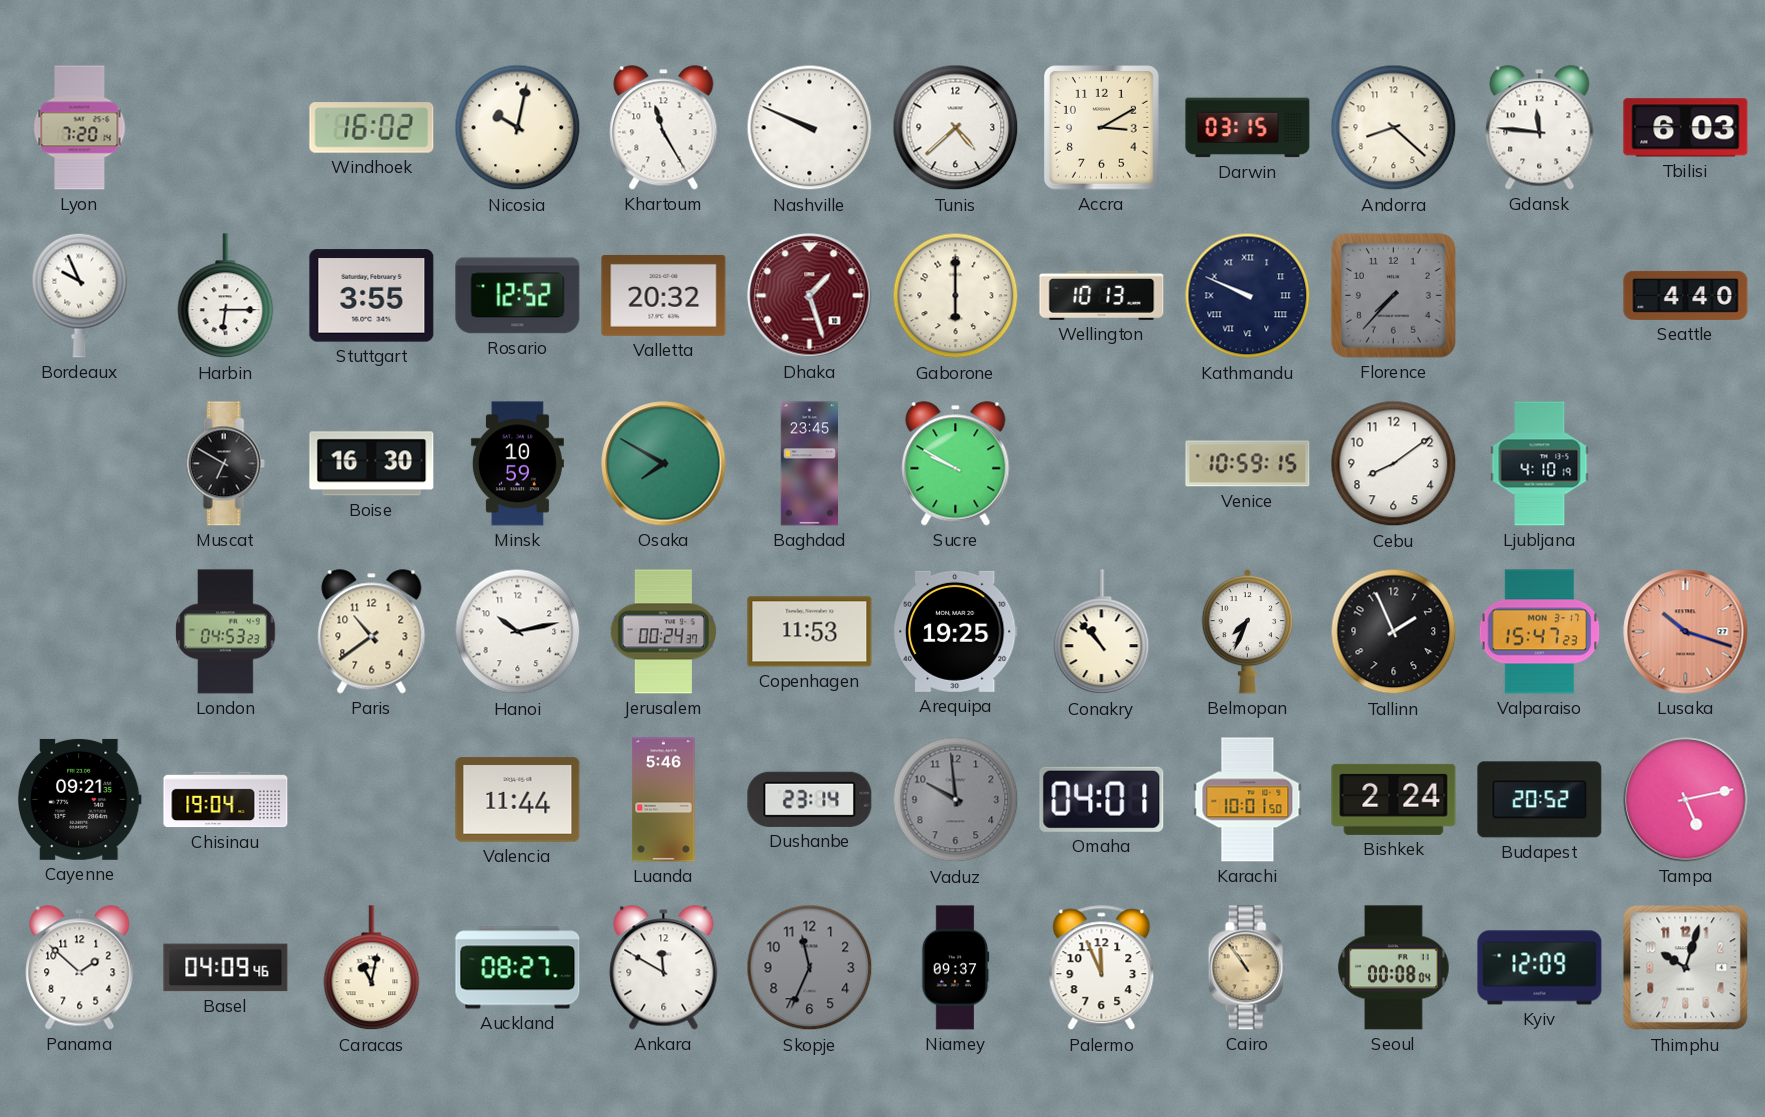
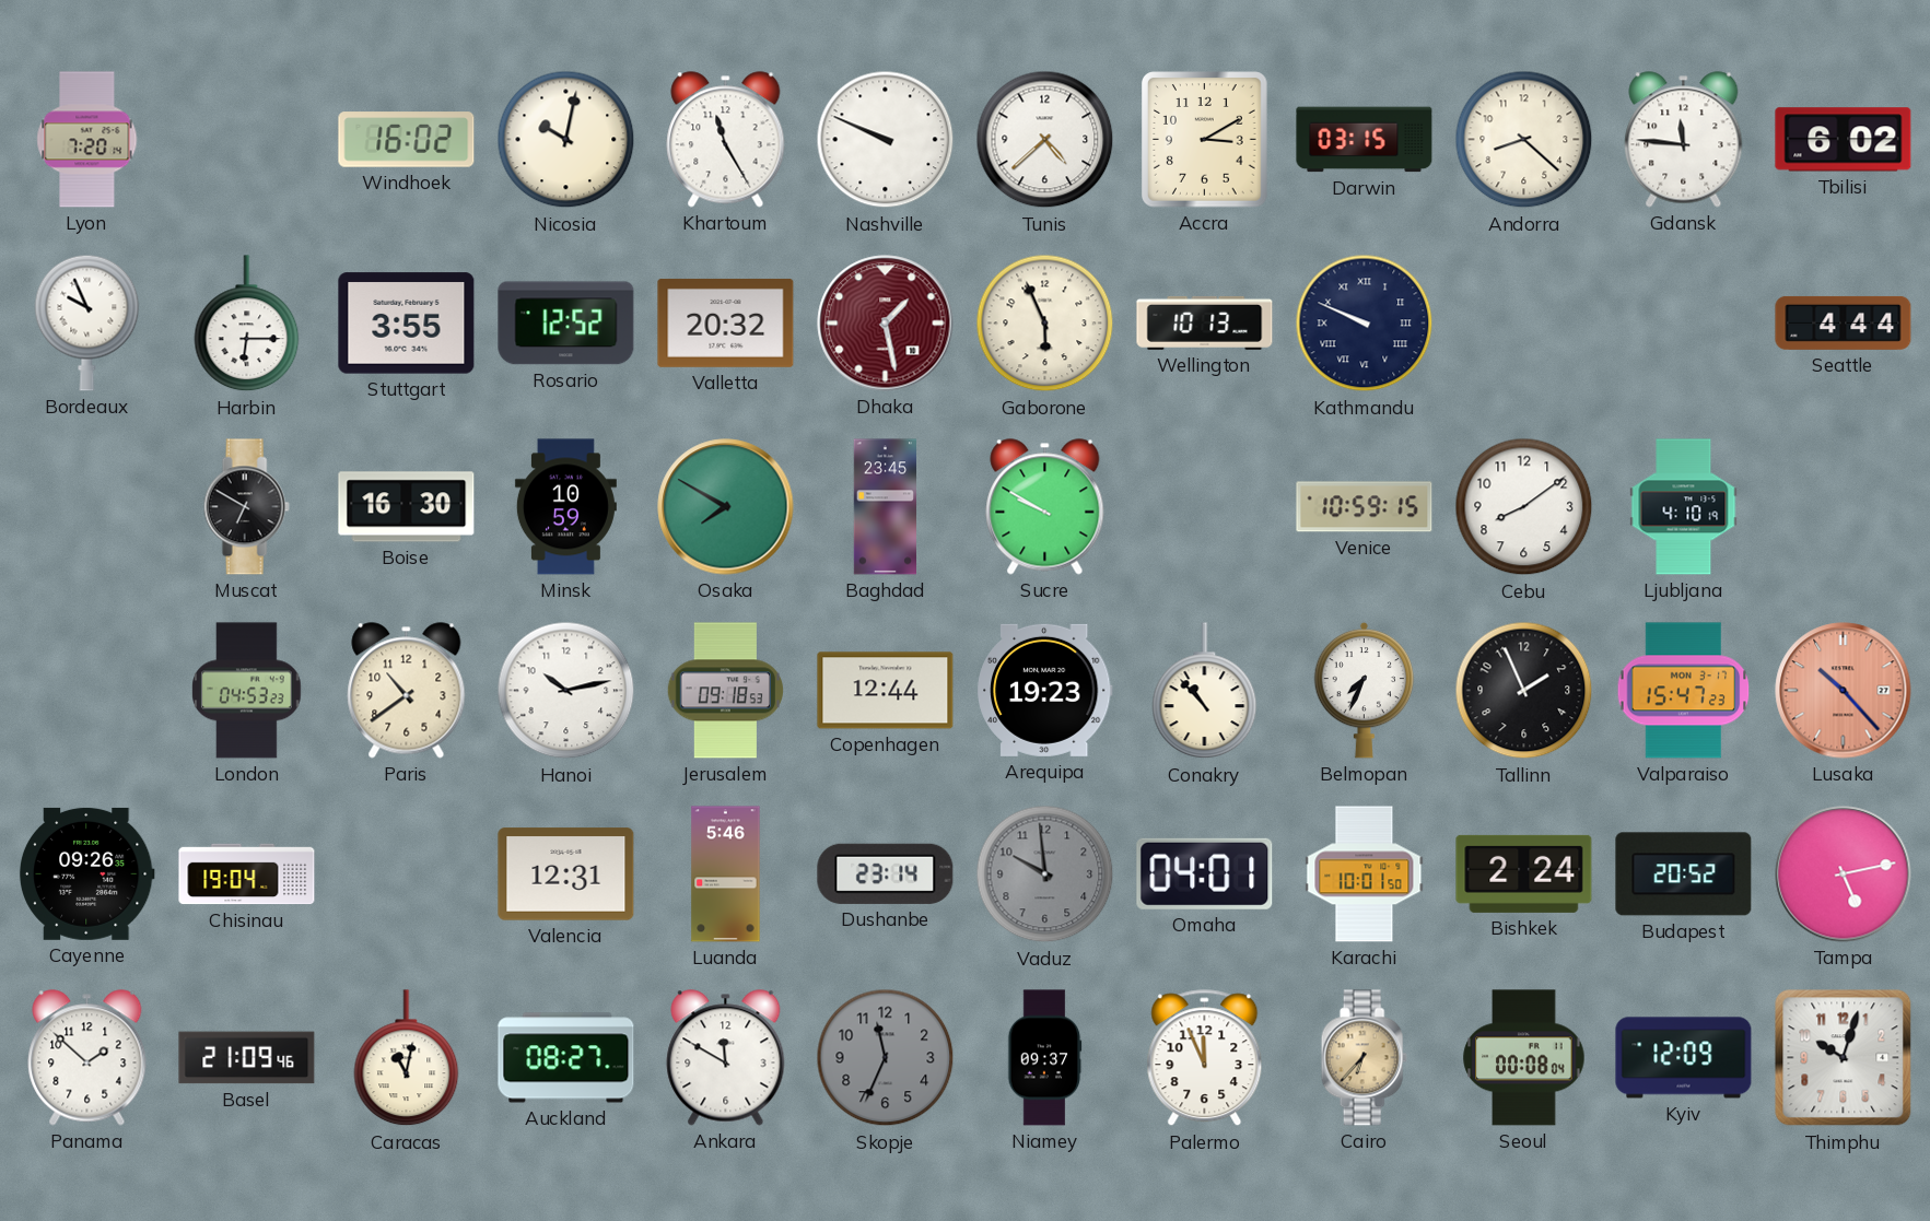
Tbilisi: 6:03 -> 6:02
Dhaka: 1:27 -> 1:28
Gaborone: 6:00 -> 5:56
Florence: 7:37 -> none
Seattle: 4:40 -> 4:44
Jerusalem: 00:24 -> 09:18
Copenhagen: 11:53 -> 12:44
Arequipa: 19:25 -> 19:23
Lusaka: 10:18 -> 10:23
Cayenne: 09:21 -> 09:26
Valencia: 11:44 -> 12:31
Basel: 04:09 -> 21:09
Cairo: 10:54 -> 6:37
